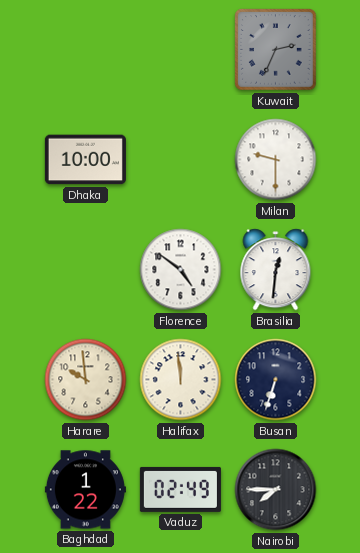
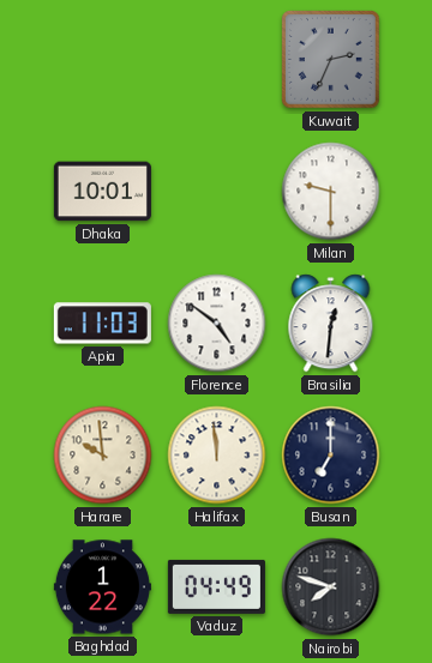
Dhaka: 10:00 -> 10:01
Apia: none -> 11:03
Busan: 6:33 -> 7:00
Vaduz: 02:49 -> 04:49
Nairobi: 7:45 -> 7:48
